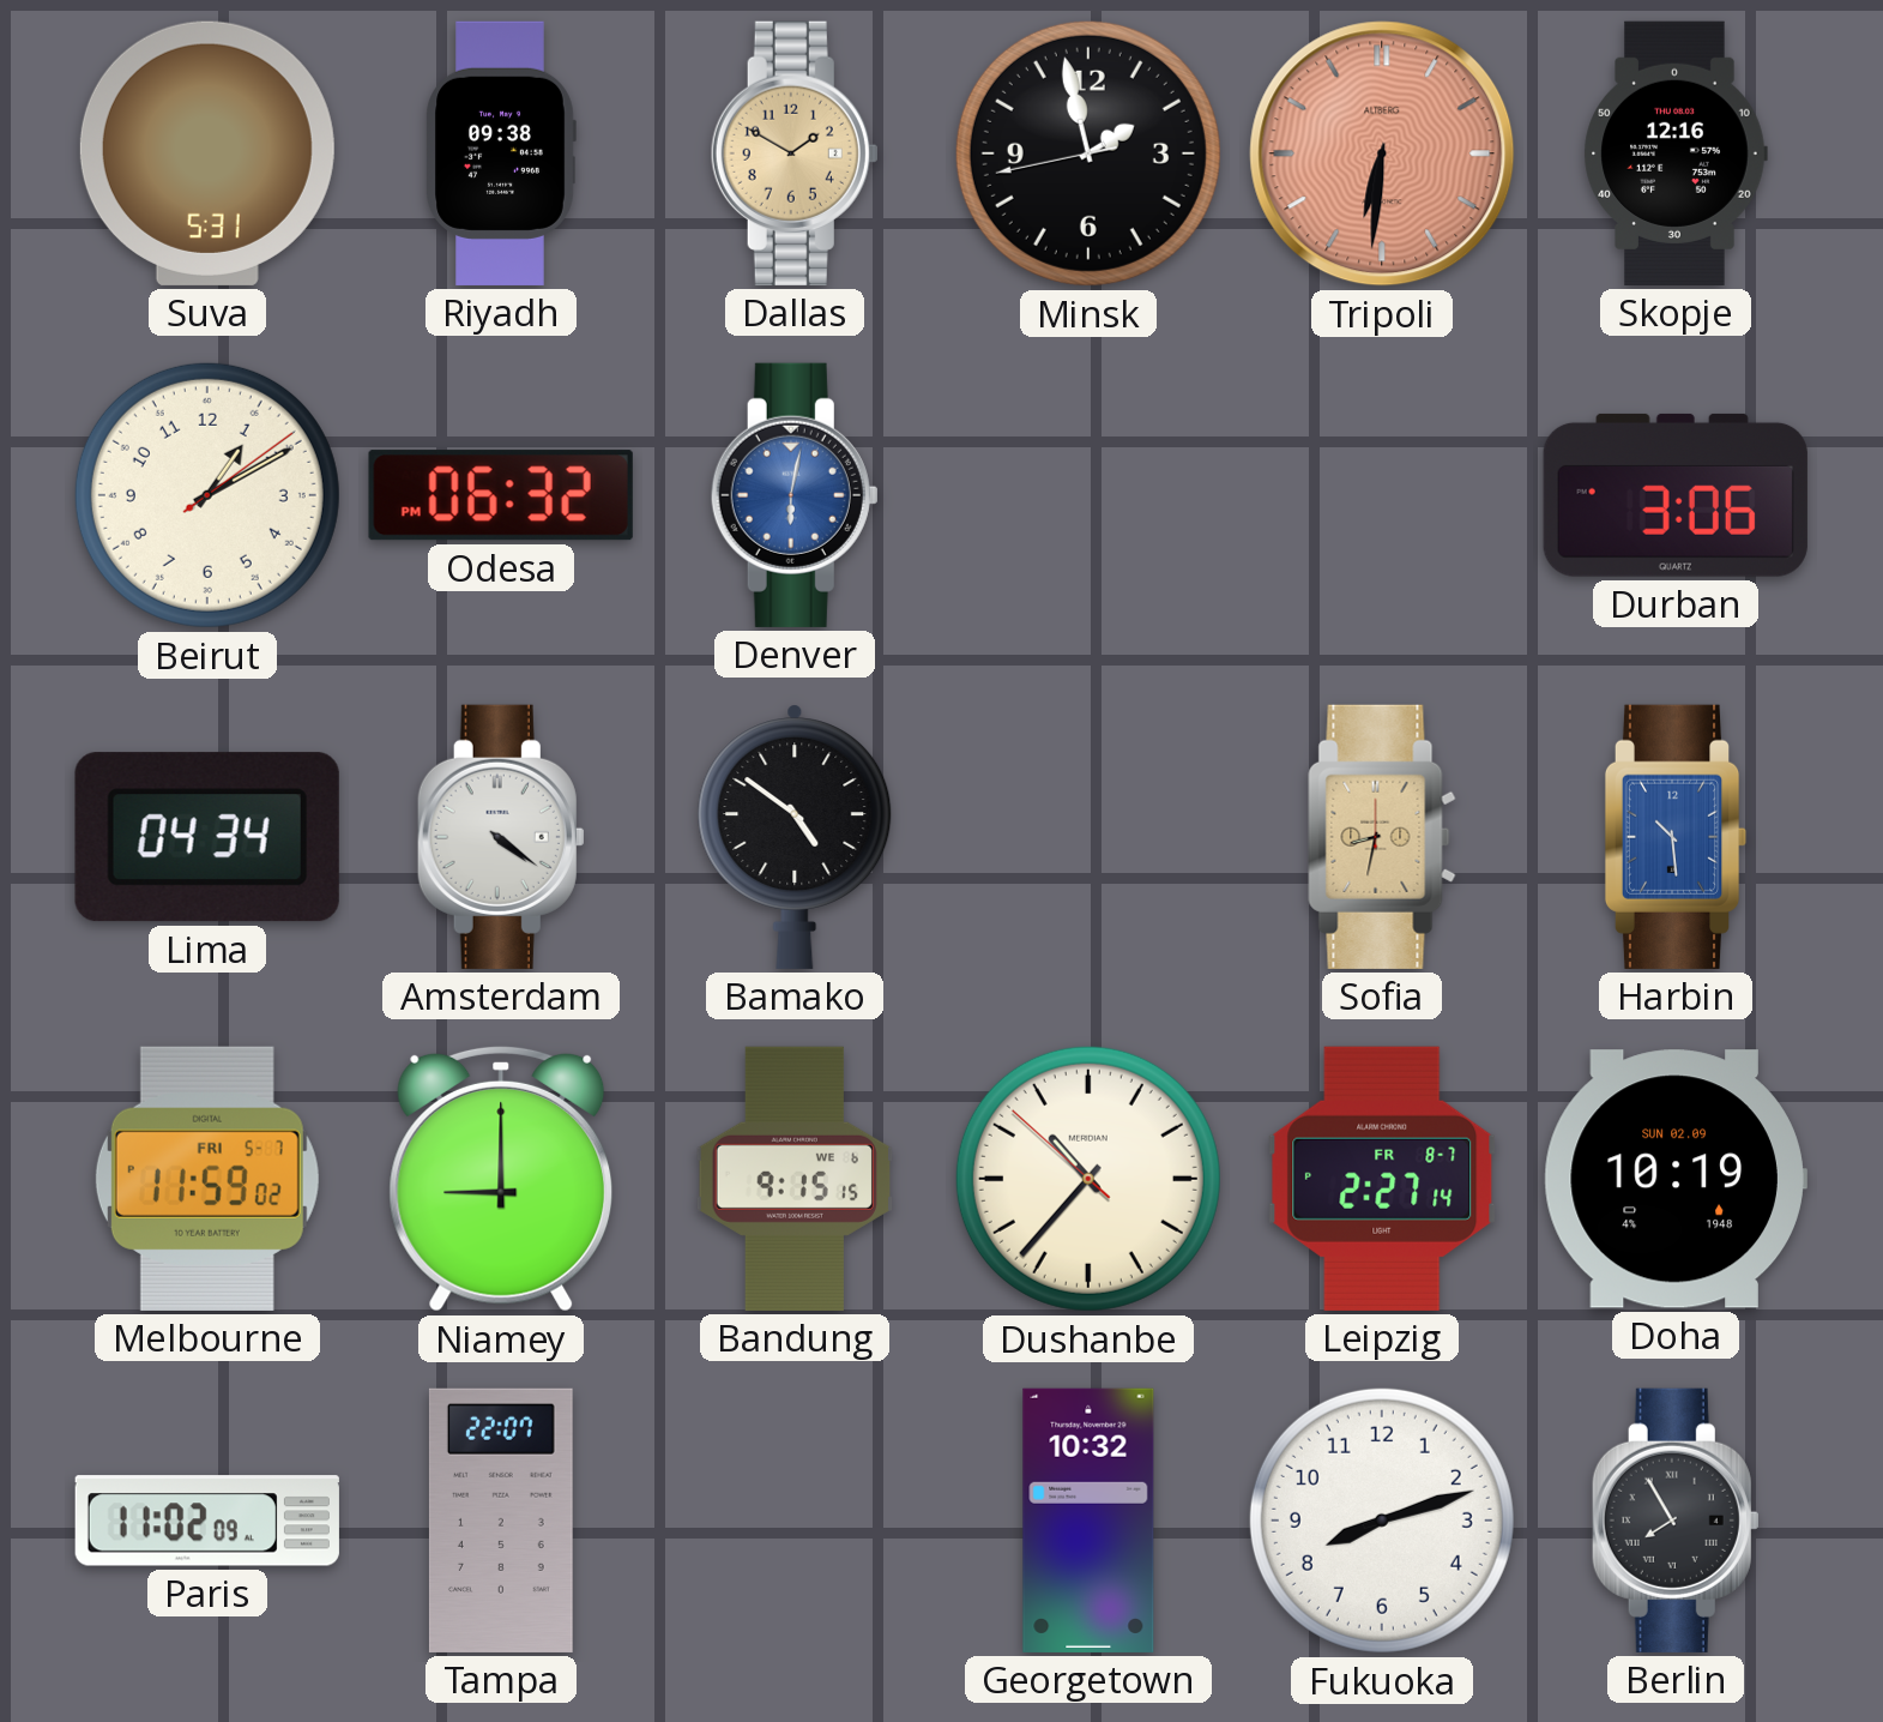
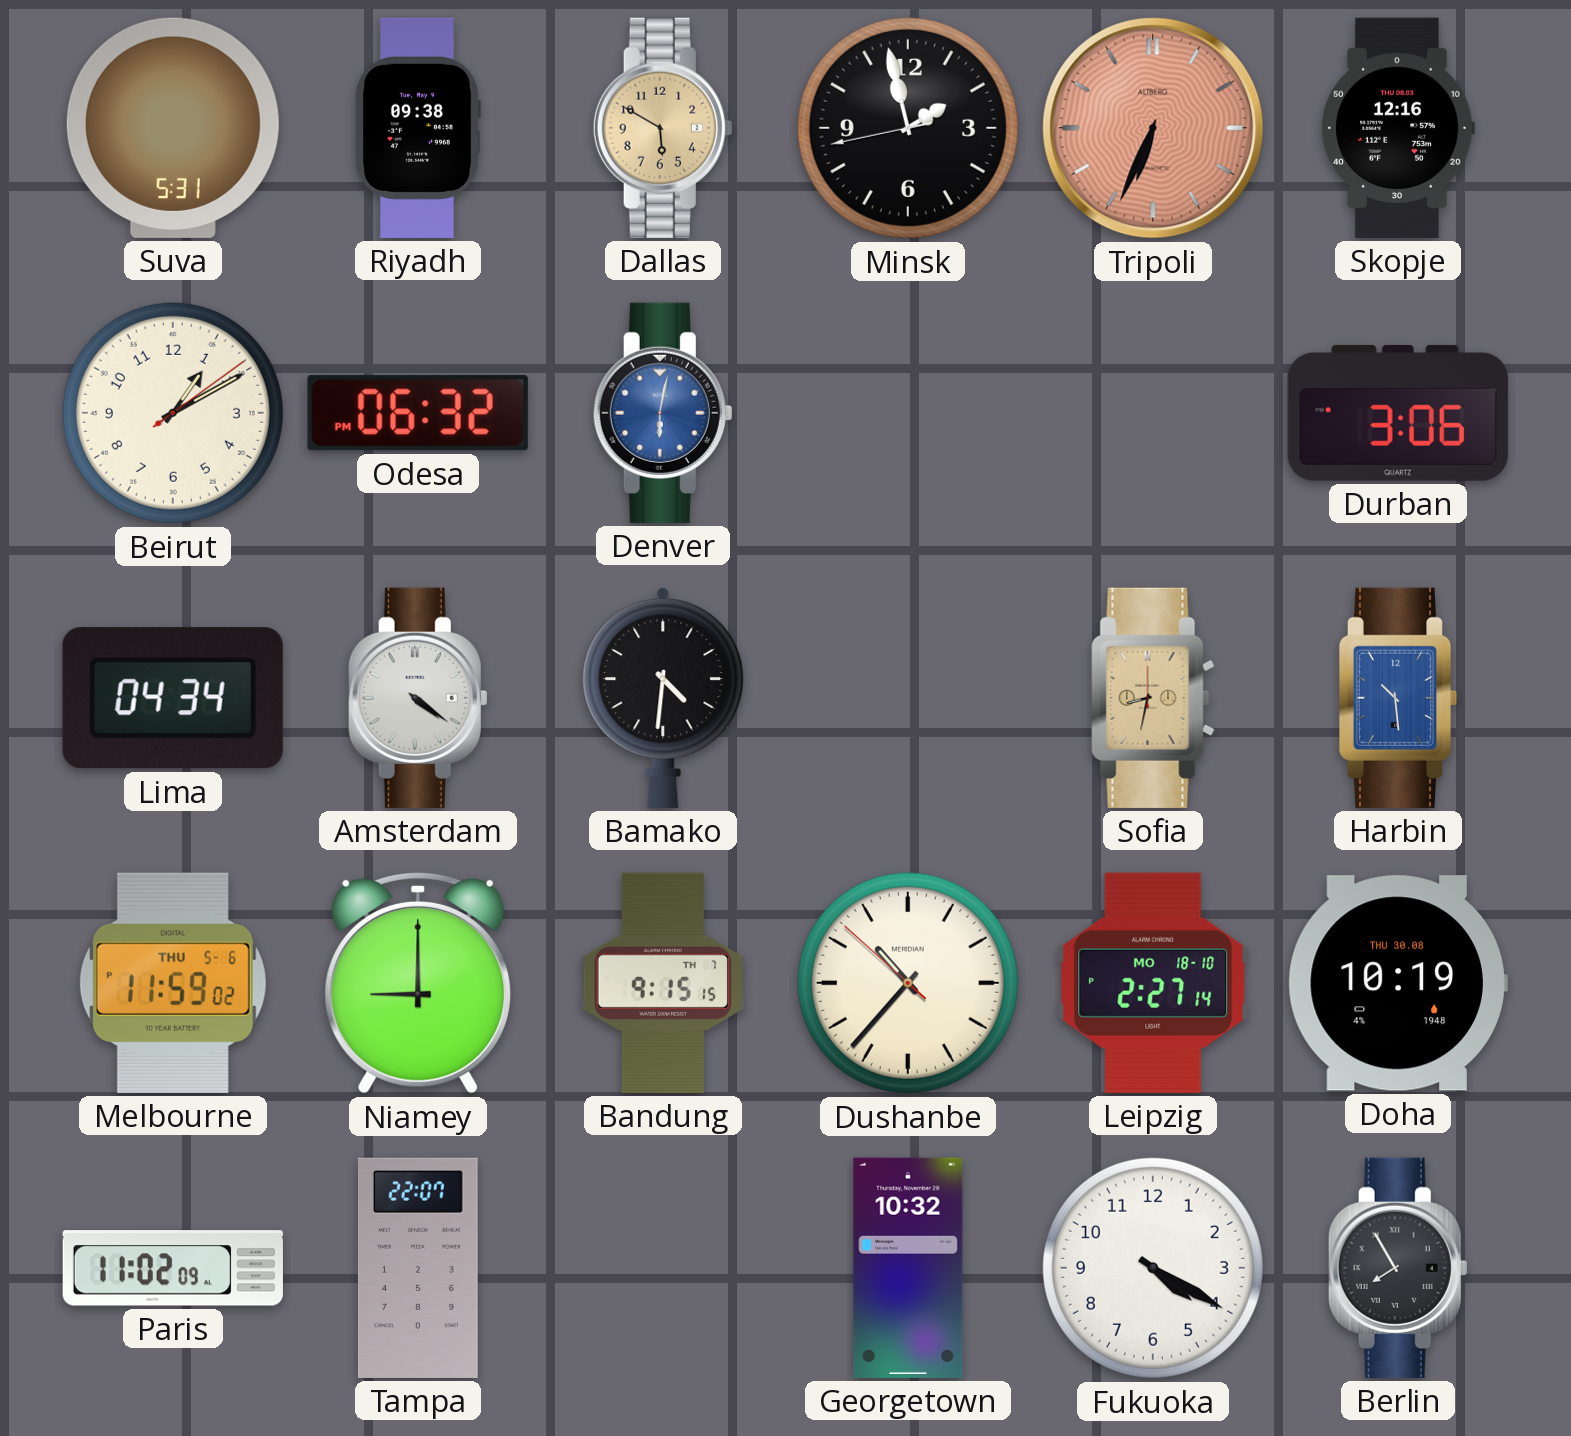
Dallas: 1:50 -> 5:50
Tripoli: 6:31 -> 6:34
Bamako: 4:51 -> 4:31
Melbourne date: FRI 5-7 -> THU 5-6
Bandung date: WE 6 -> TH 7
Leipzig date: FR 8-7 -> MO 18-10
Doha date: SUN 02.09 -> THU 30.08
Fukuoka: 8:12 -> 4:20
